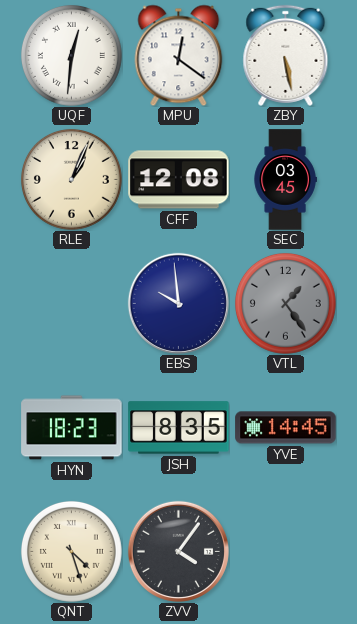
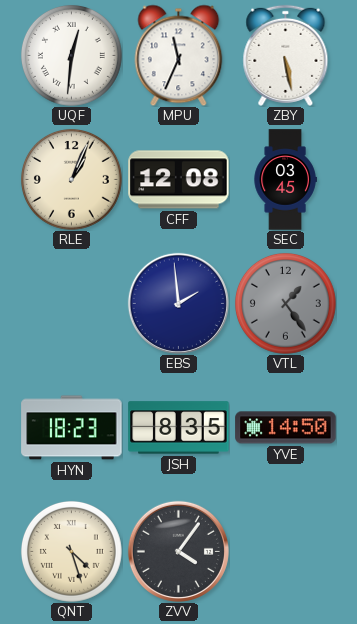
MPU: 12:21 -> 11:34
EBS: 9:59 -> 1:59
YVE: 14:45 -> 14:50
